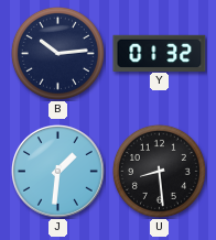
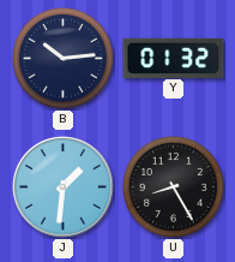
U: 8:29 -> 8:25
